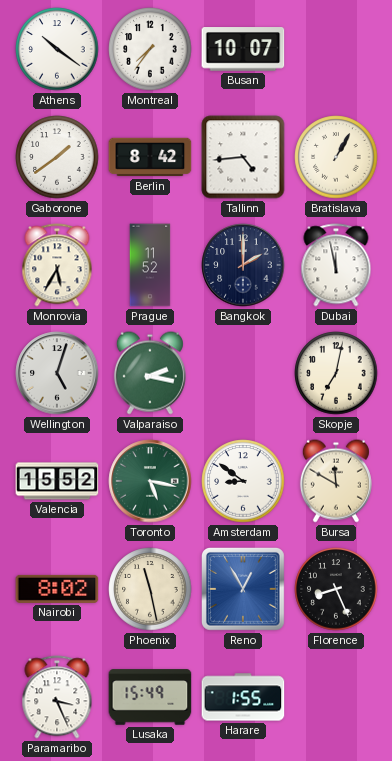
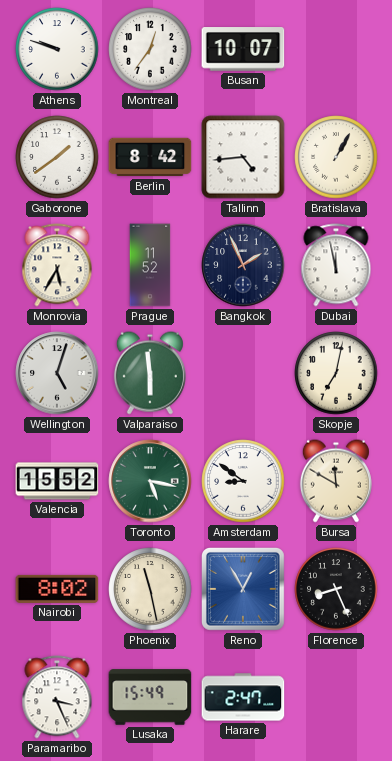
Athens: 10:21 -> 9:48
Montreal: 7:36 -> 12:36
Bangkok: 2:00 -> 1:56
Valparaiso: 2:17 -> 5:59
Harare: 1:55 -> 2:47
